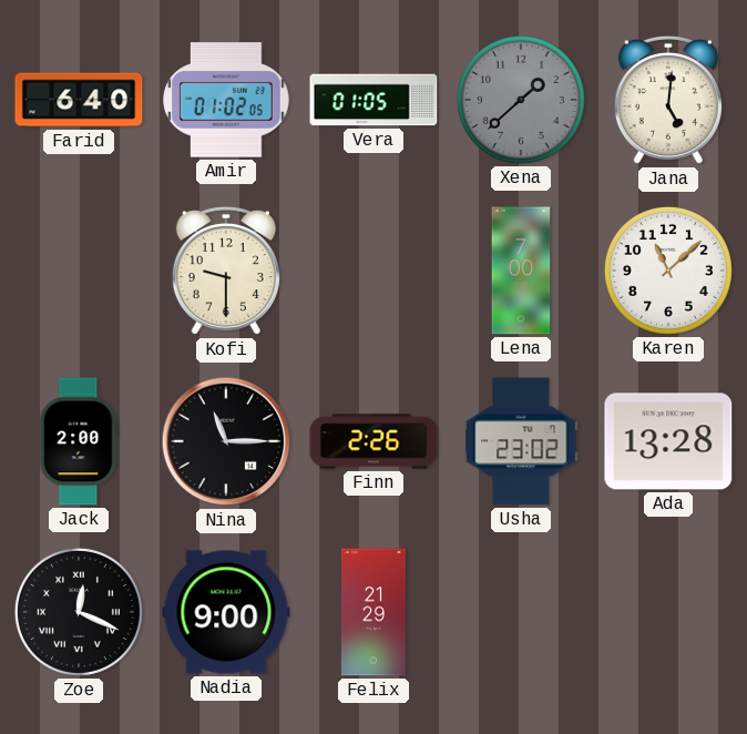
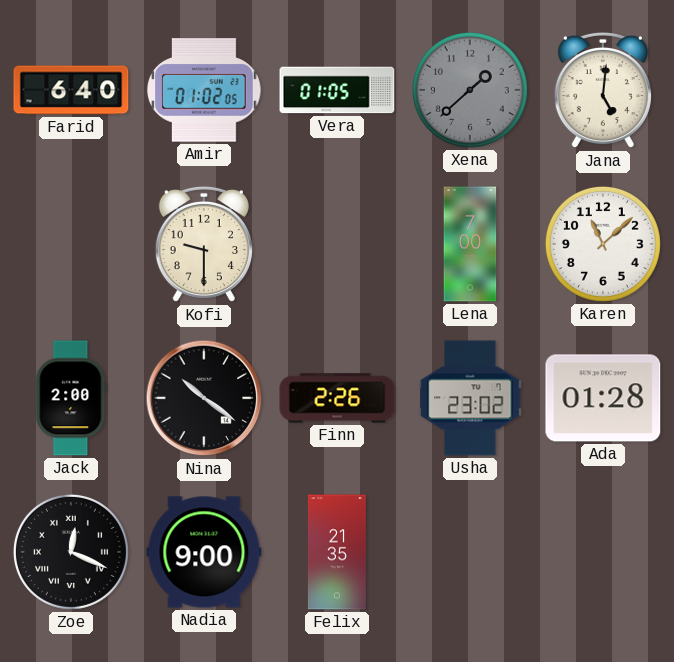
Nina: 11:15 -> 10:21
Ada: 13:28 -> 01:28
Felix: 21:29 -> 21:35
